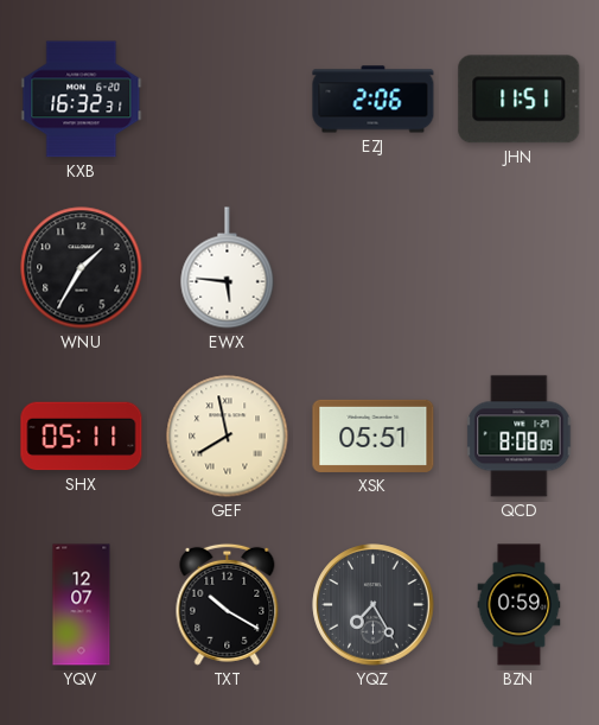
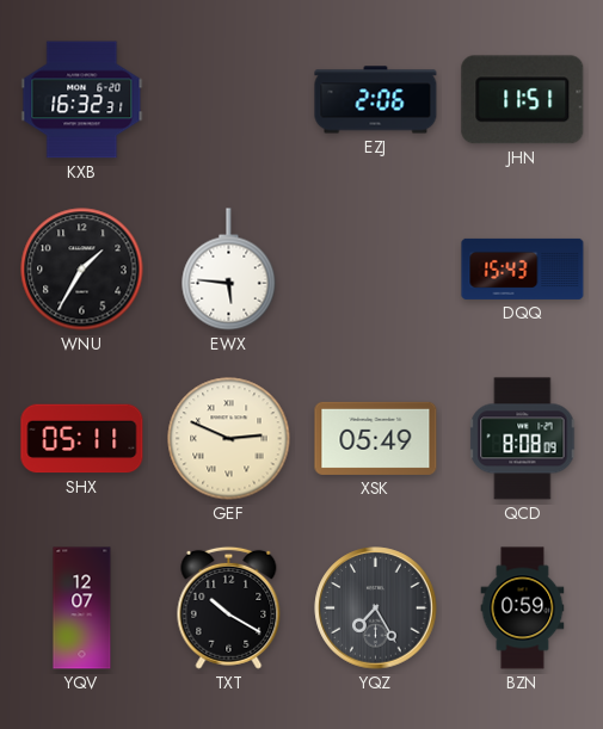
DQQ: none -> 15:43
GEF: 7:58 -> 2:49
XSK: 05:51 -> 05:49
